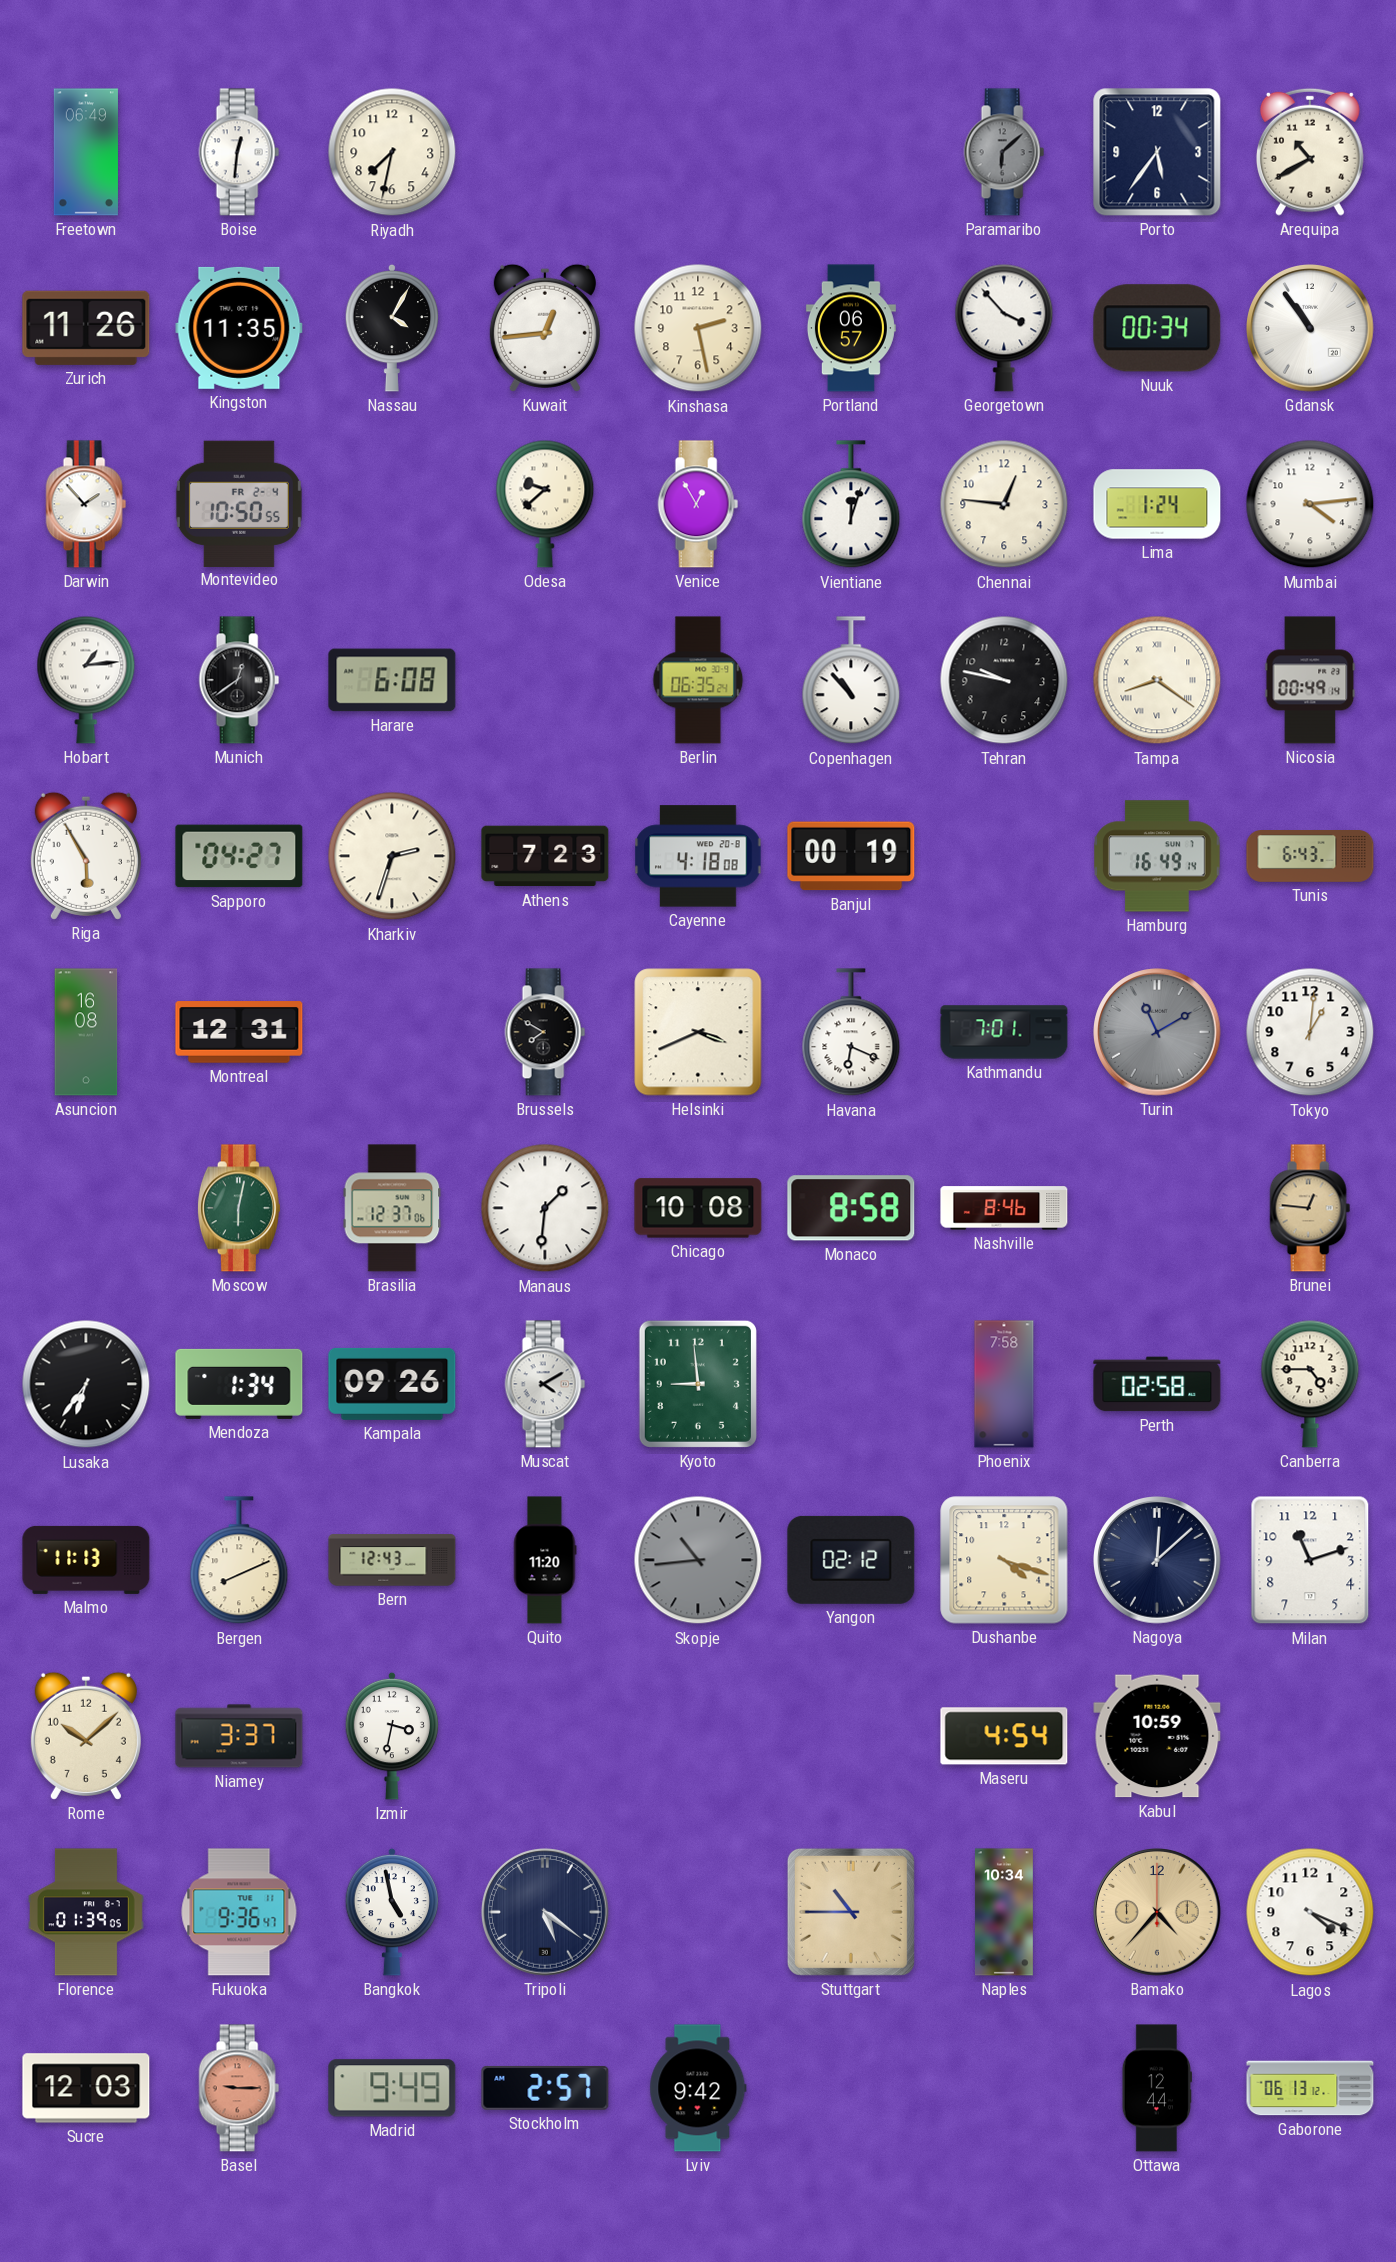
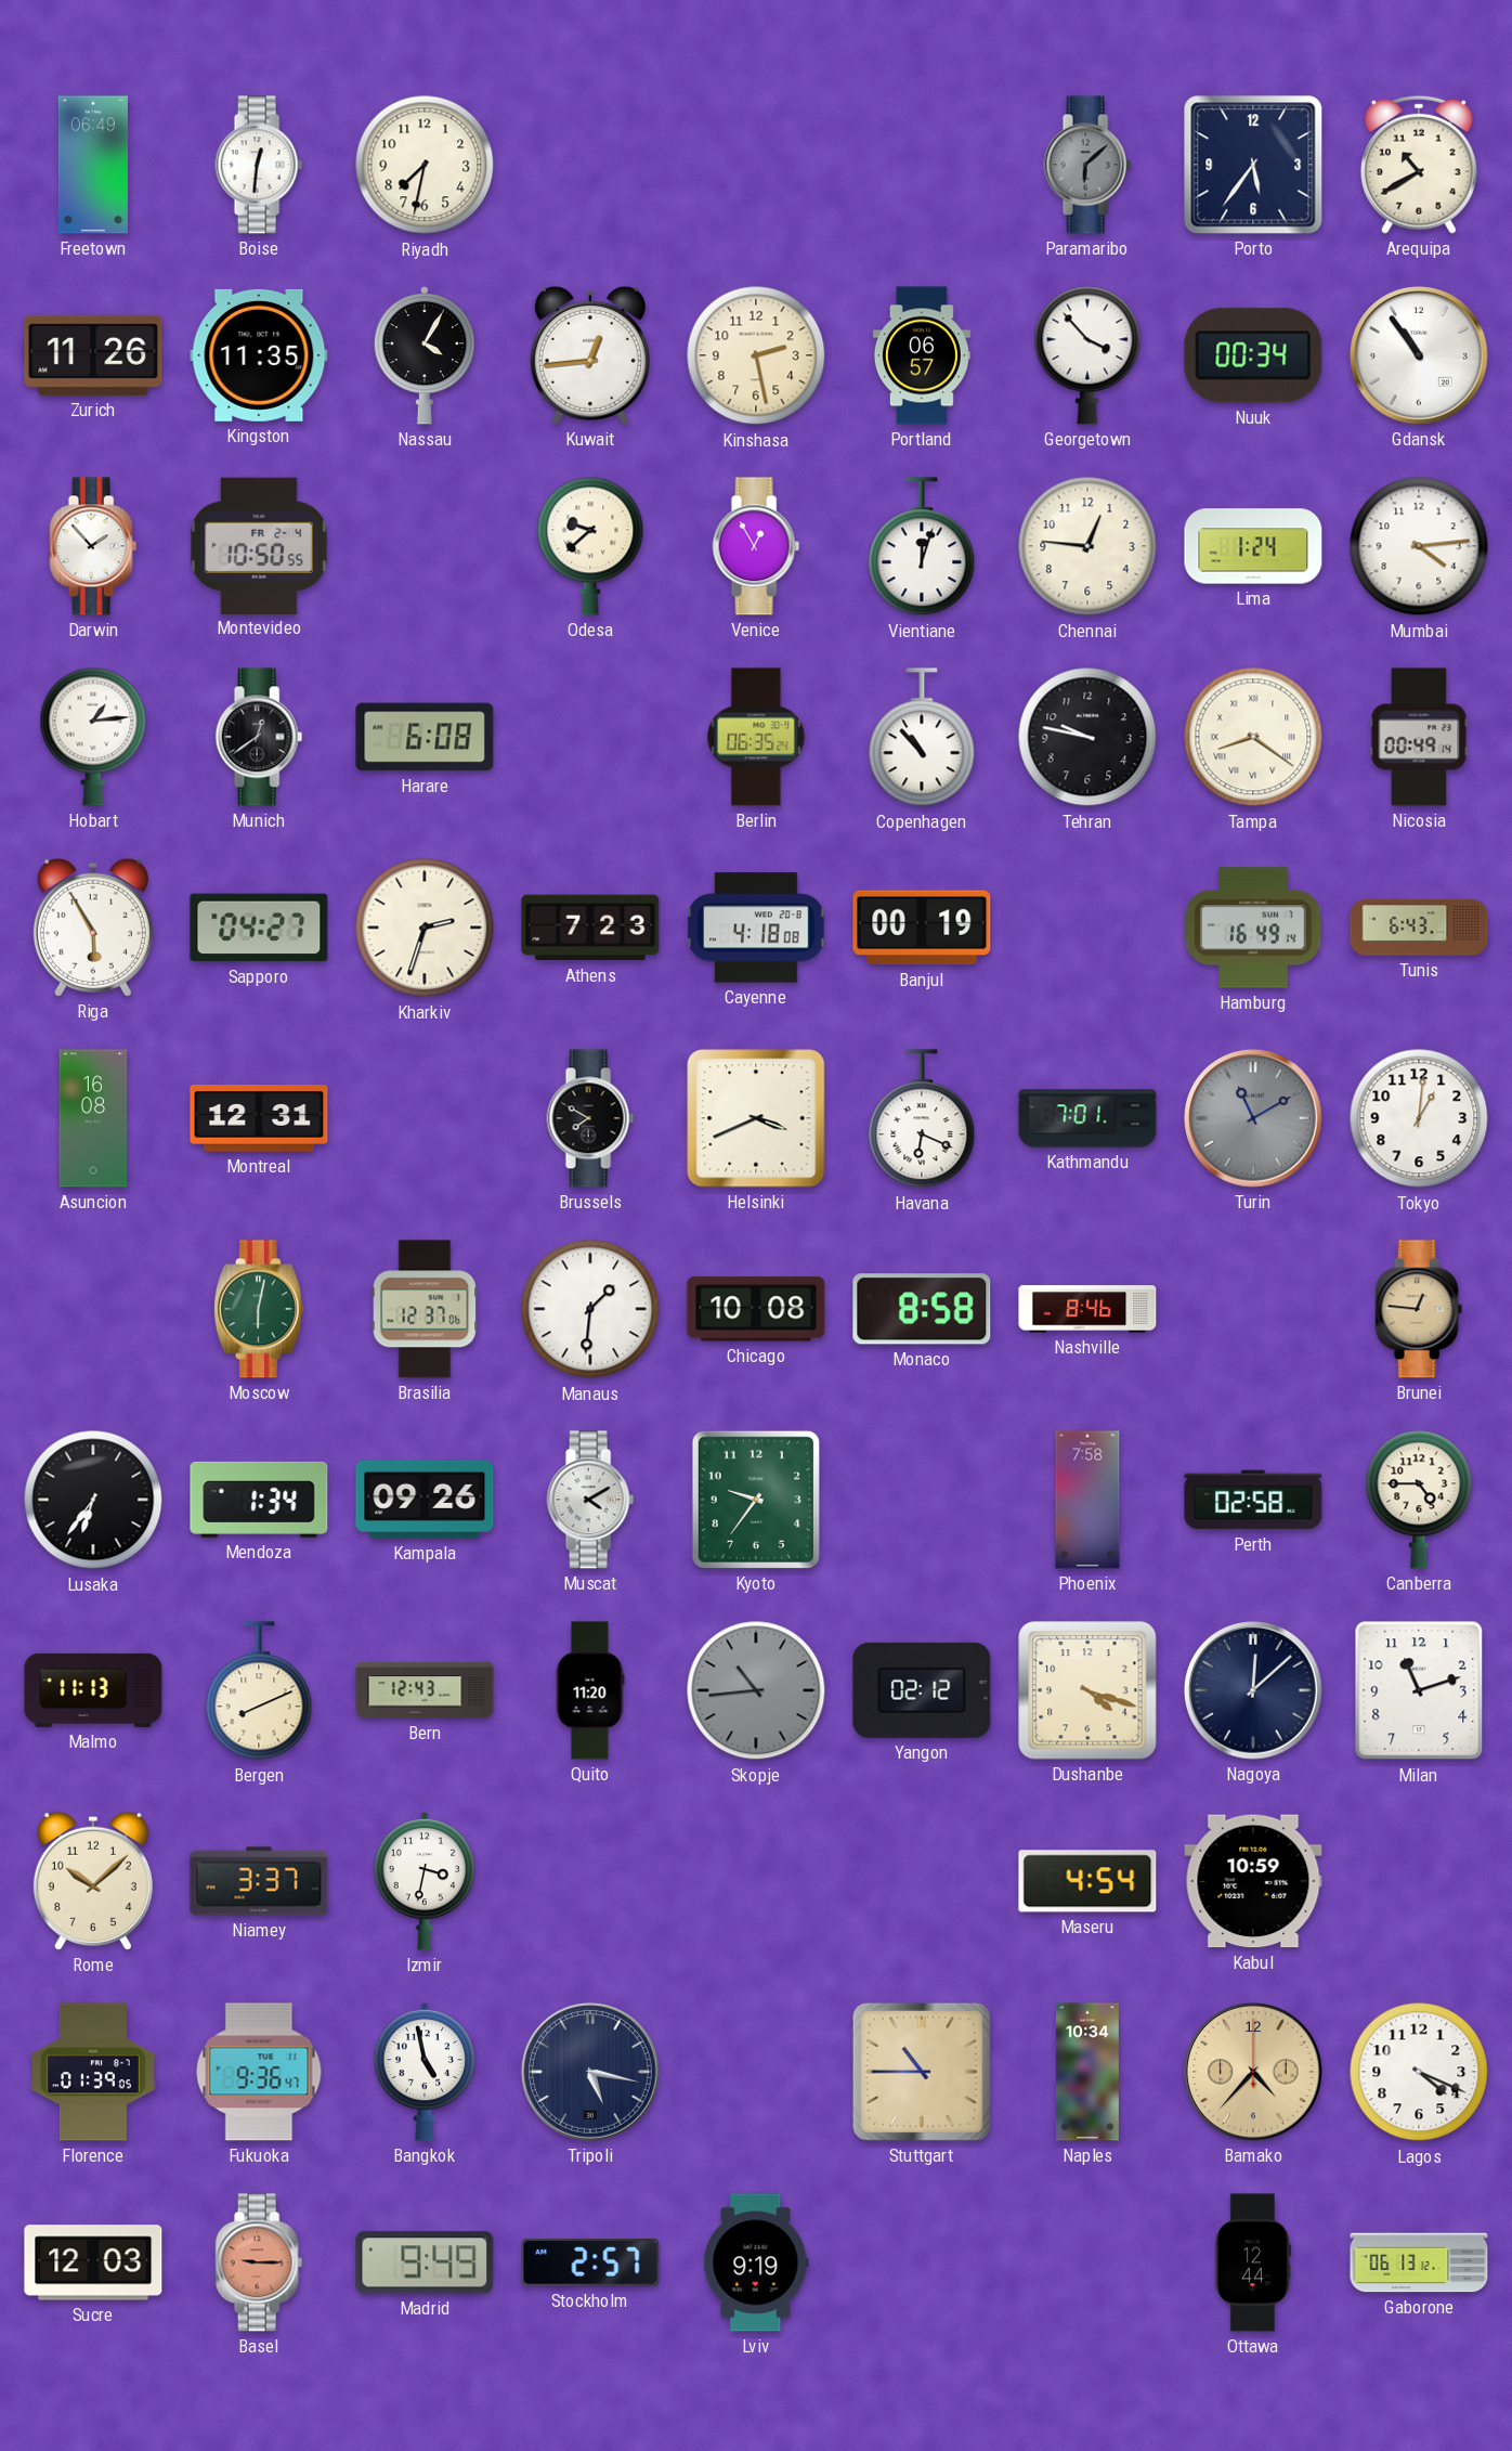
Kyoto: 8:59 -> 9:36
Tripoli: 5:21 -> 5:17
Lviv: 9:42 -> 9:19
